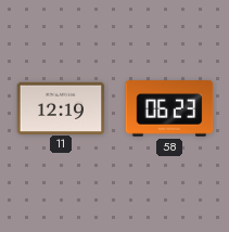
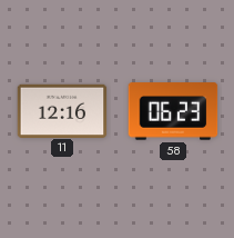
11: 12:19 -> 12:16
